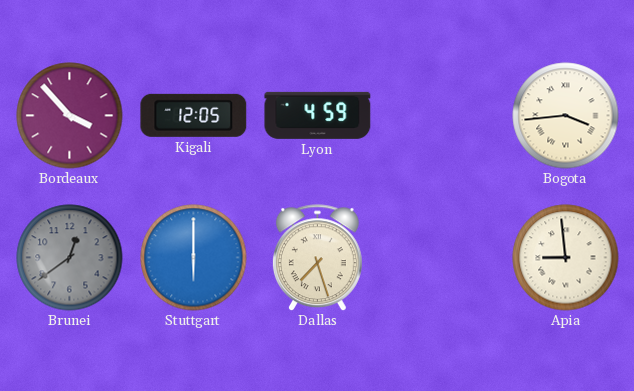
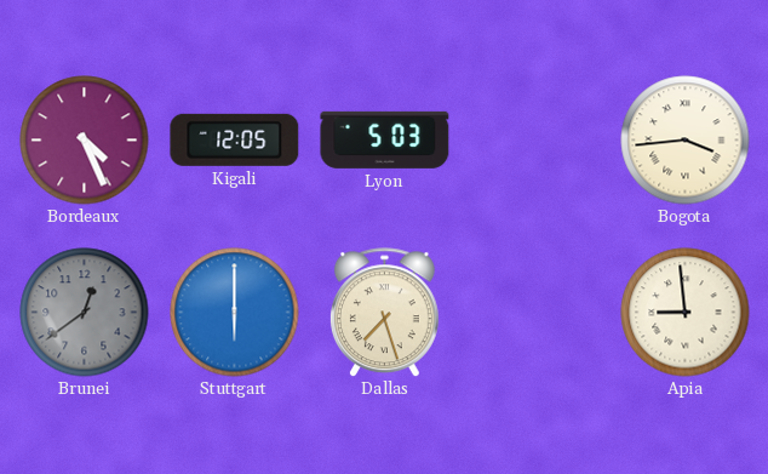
Bordeaux: 3:53 -> 4:26
Lyon: 4:59 -> 5:03
